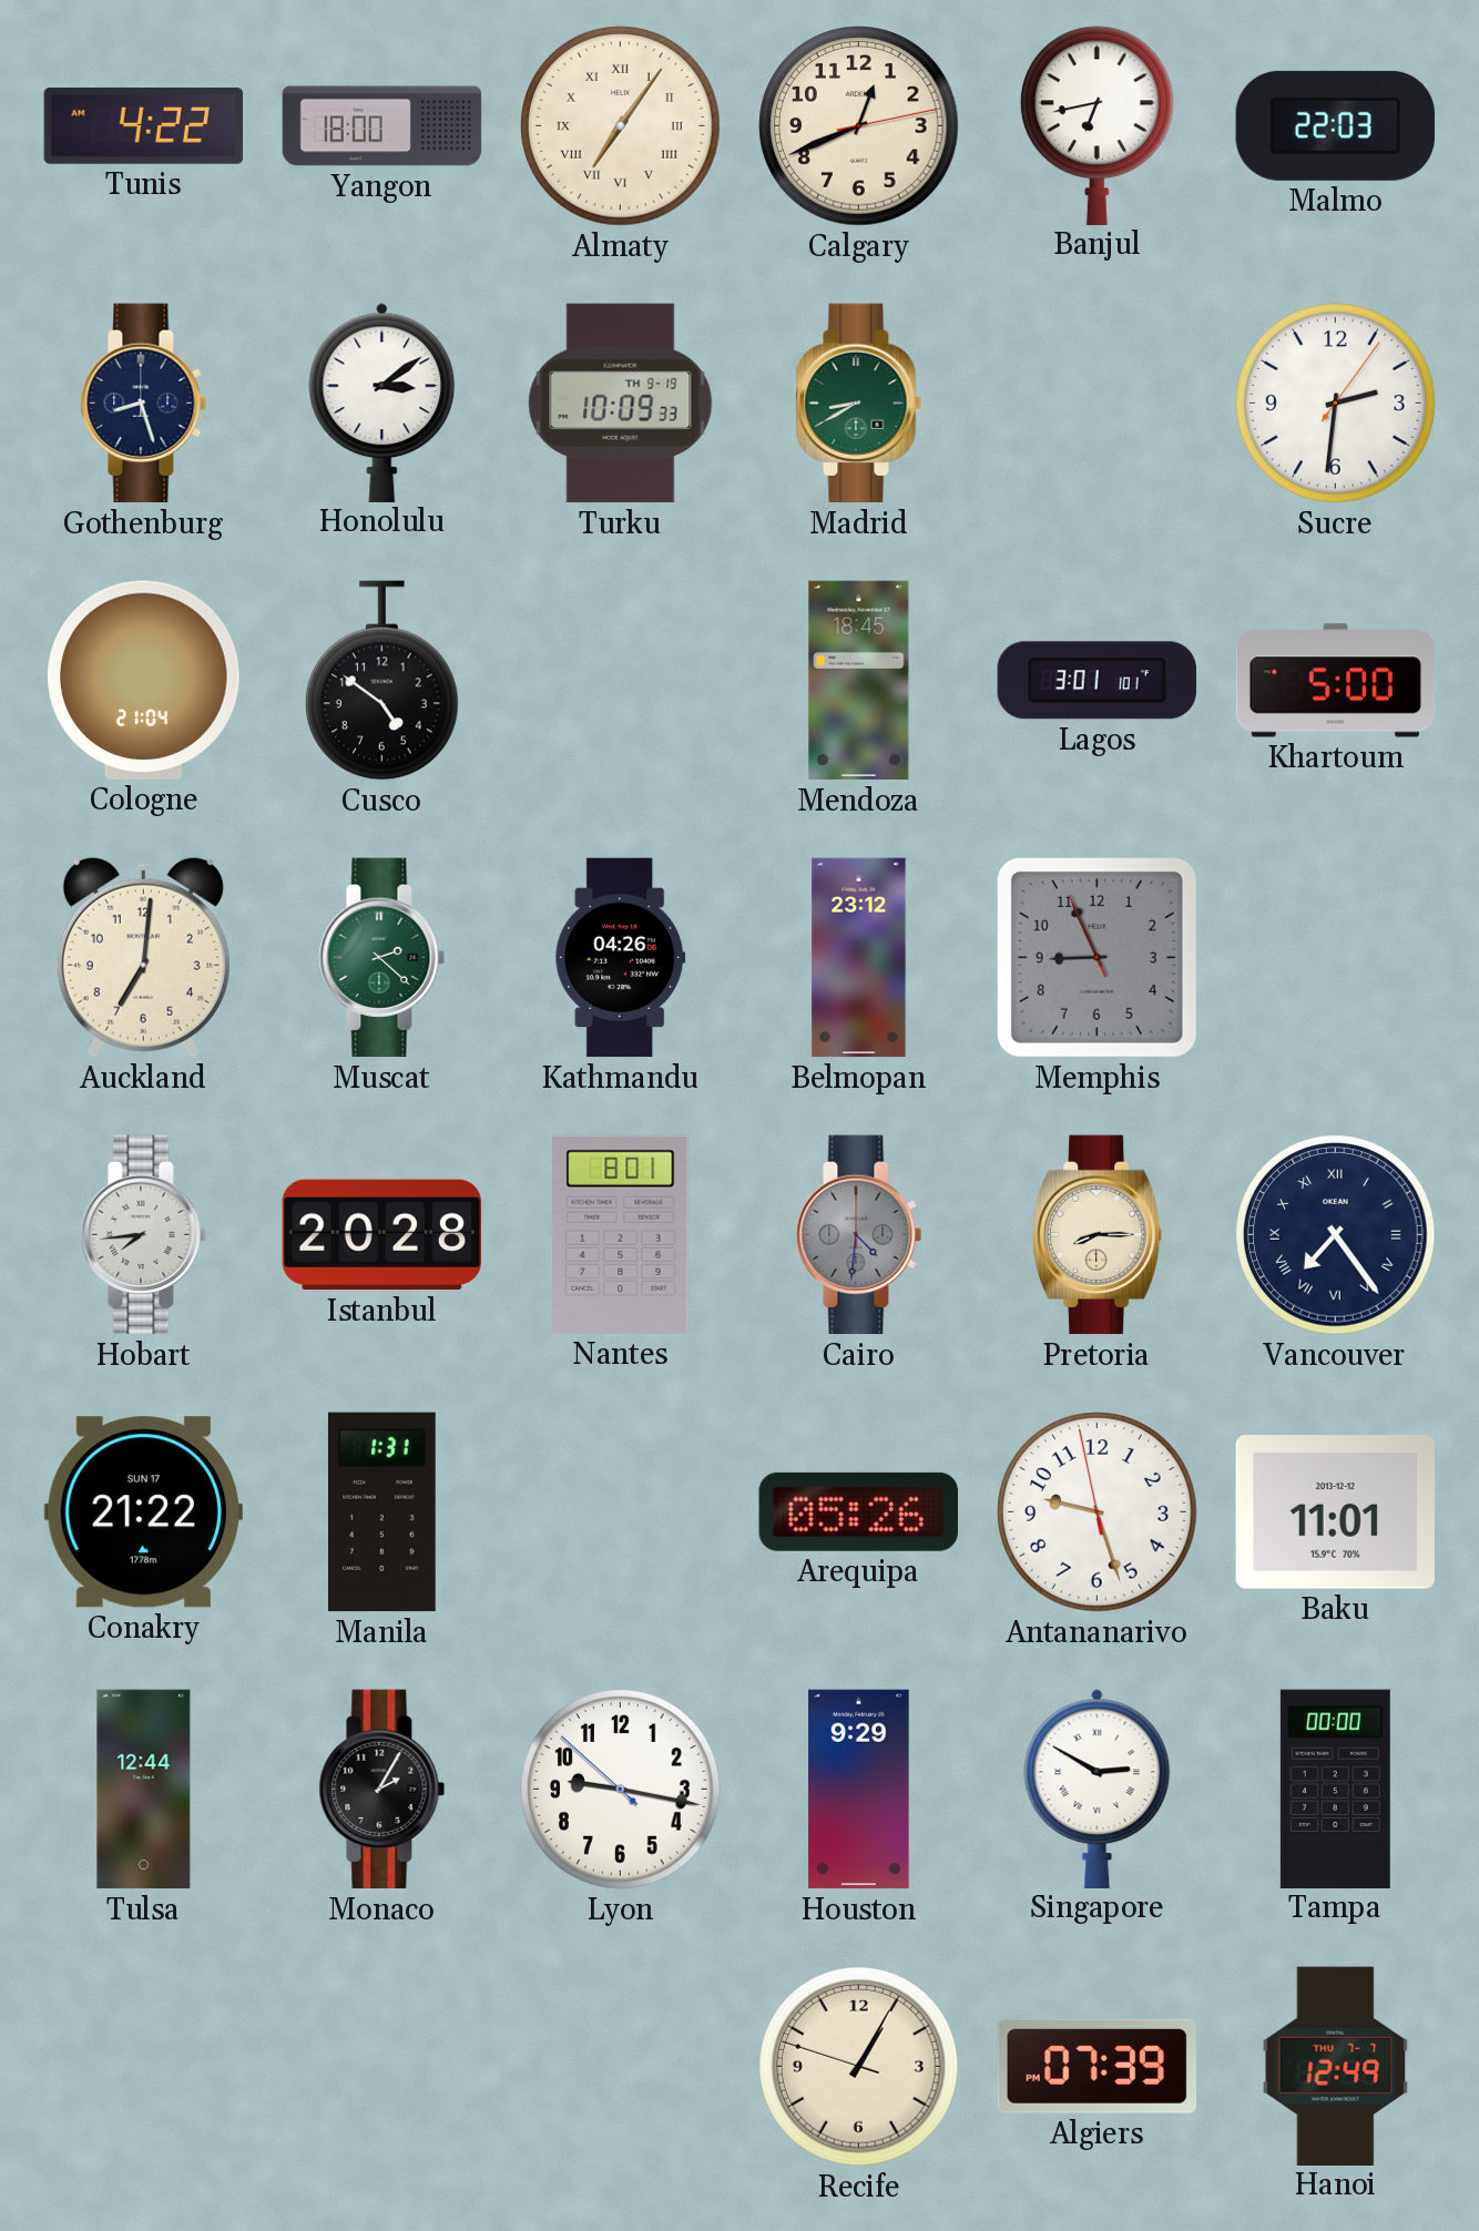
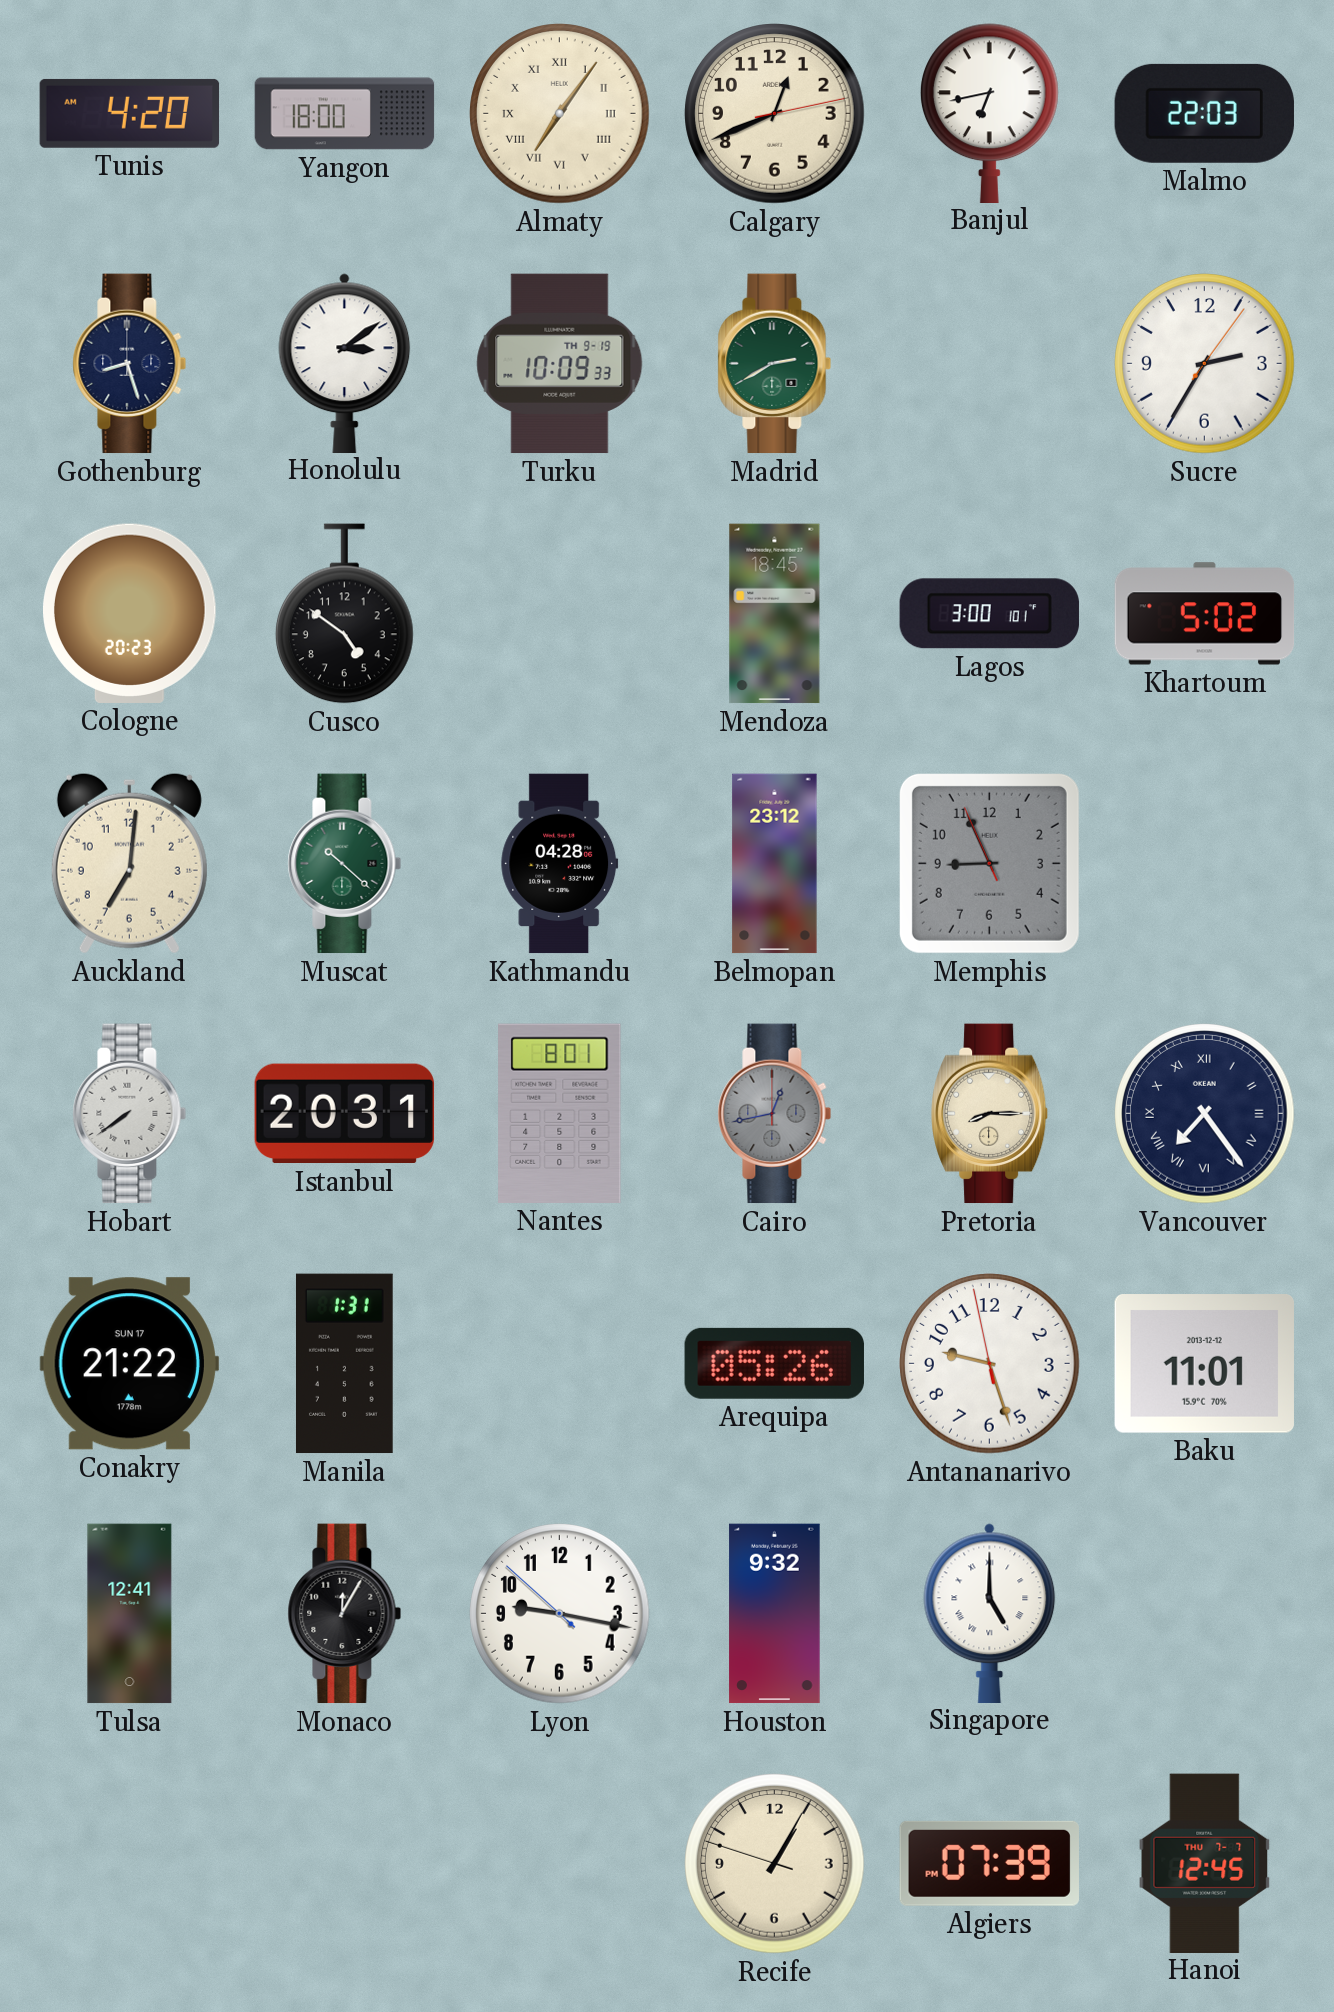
Tunis: 4:22 -> 4:20
Madrid: 8:40 -> 2:40
Sucre: 2:31 -> 2:35
Cologne: 21:04 -> 20:23
Lagos: 3:01 -> 3:00
Khartoum: 5:00 -> 5:02
Muscat: 2:22 -> 10:22
Kathmandu: 04:26 -> 04:28
Hobart: 7:44 -> 7:39
Istanbul: 20:28 -> 20:31
Cairo: 4:31 -> 12:43
Tulsa: 12:44 -> 12:41
Monaco: 2:05 -> 12:05
Houston: 9:29 -> 9:32
Singapore: 2:50 -> 5:00
Tampa: 00:00 -> none
Hanoi: 12:49 -> 12:45
